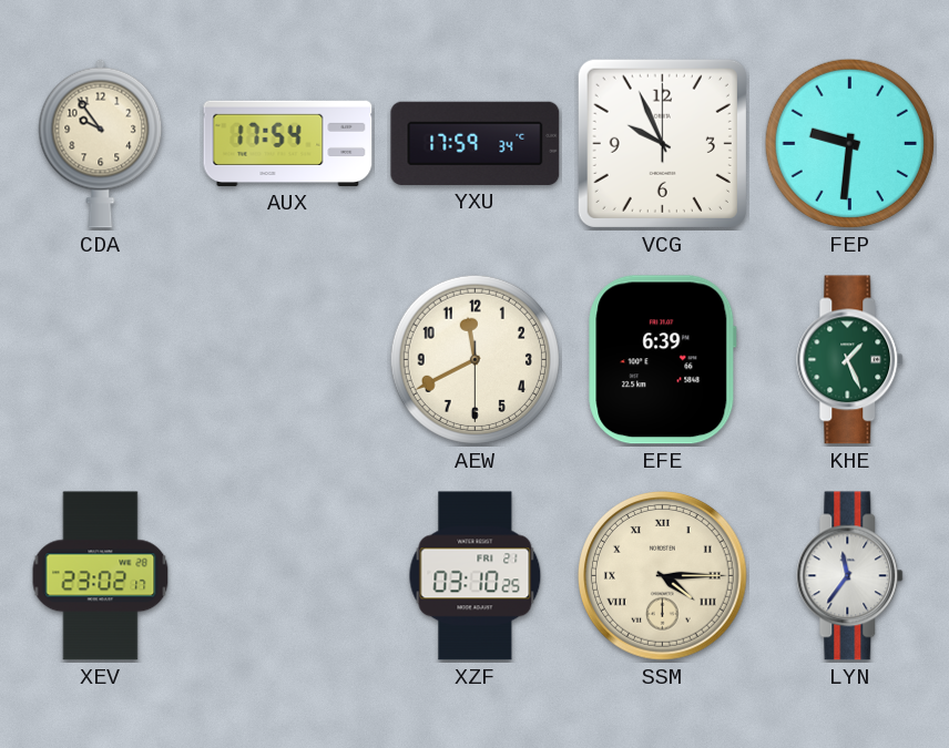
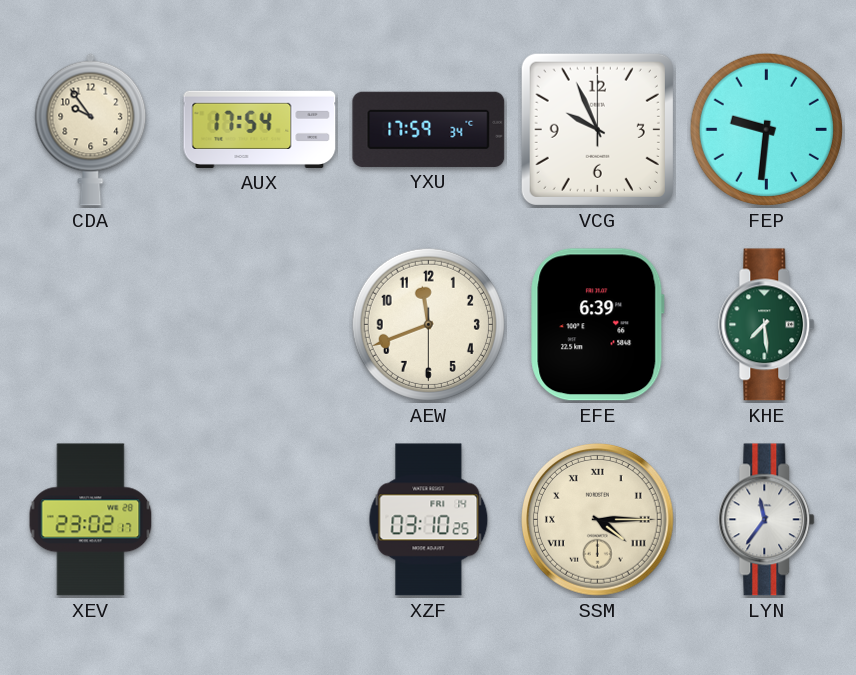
AEW: 11:40 -> 11:41
KHE: 1:26 -> 7:29
XZF date: FRI 21 -> FRI 14
